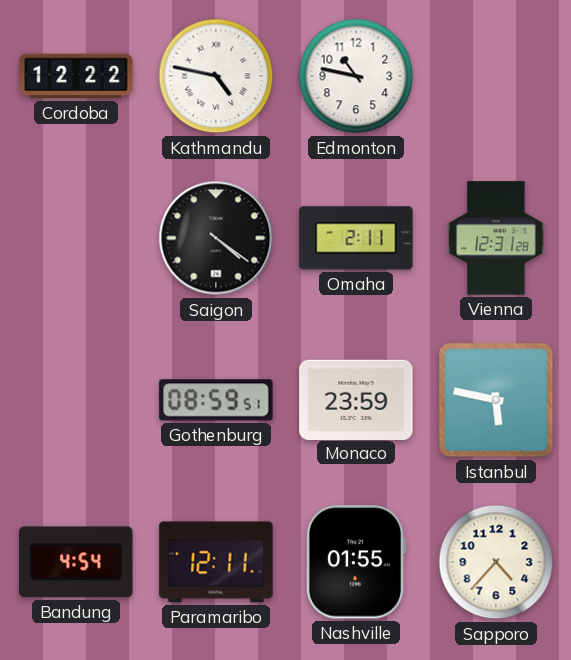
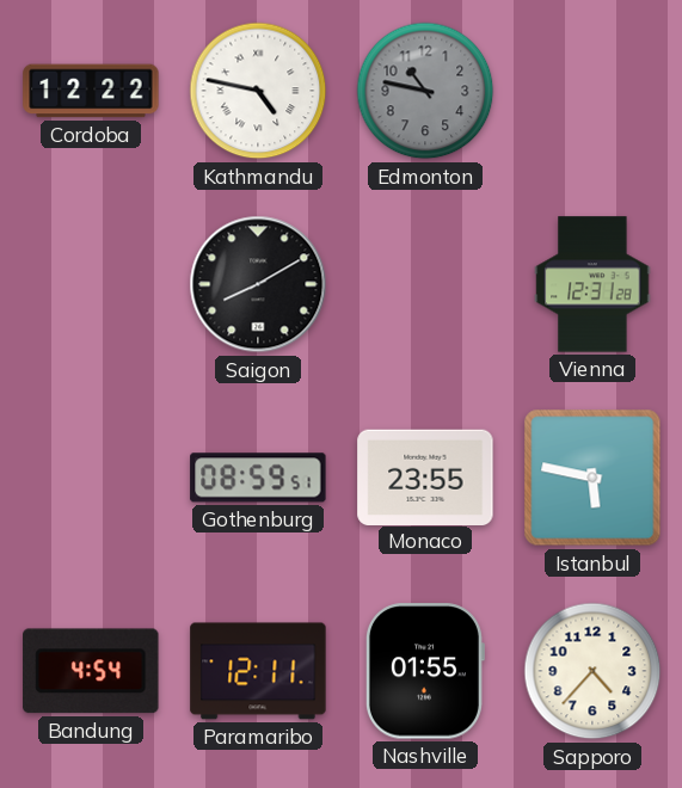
Edmonton dial: white -> grey
Saigon: 4:21 -> 8:10
Omaha: 2:11 -> none
Monaco: 23:59 -> 23:55
